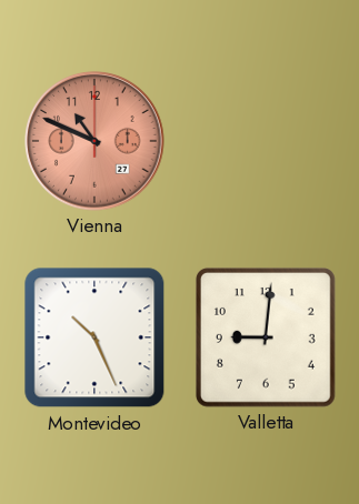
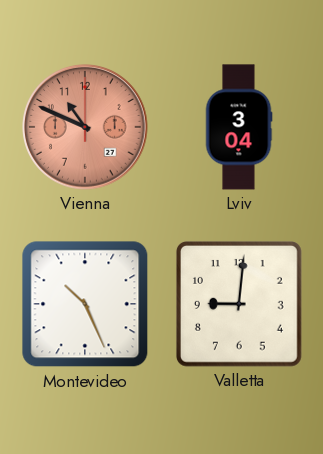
Lviv: none -> 3:04
